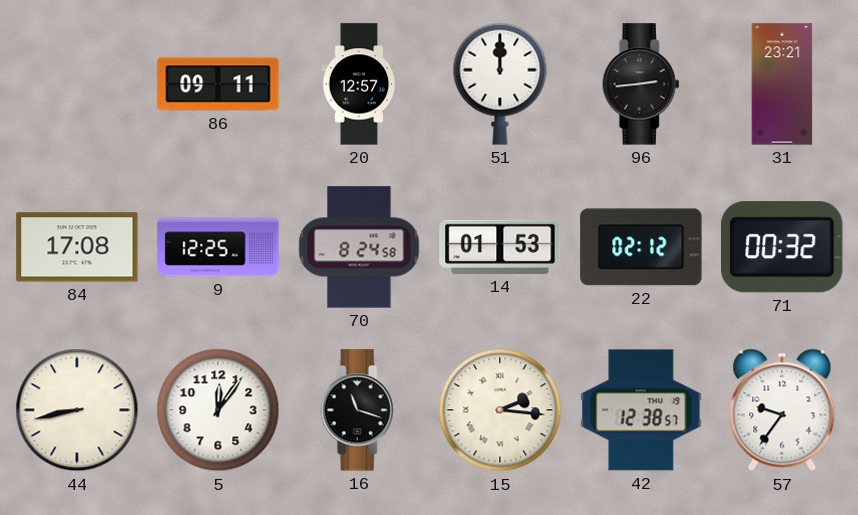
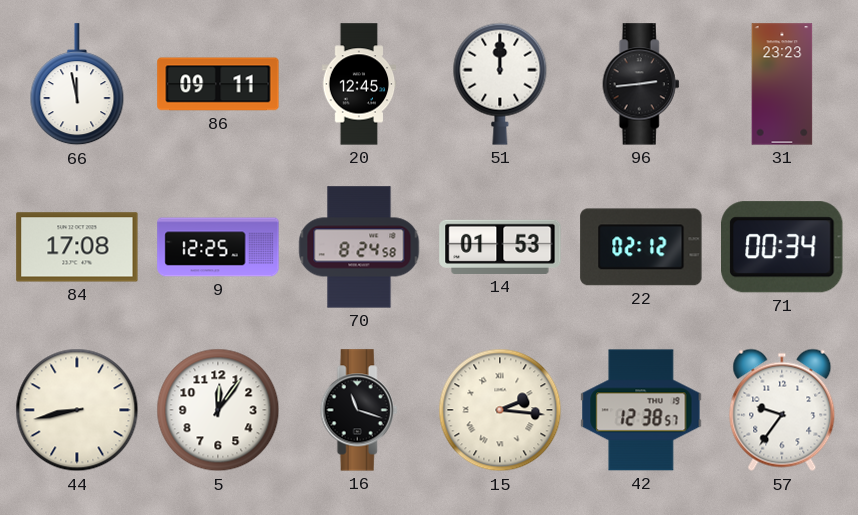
66: none -> 11:58
20: 12:57 -> 12:45
31: 23:21 -> 23:23
71: 00:32 -> 00:34
